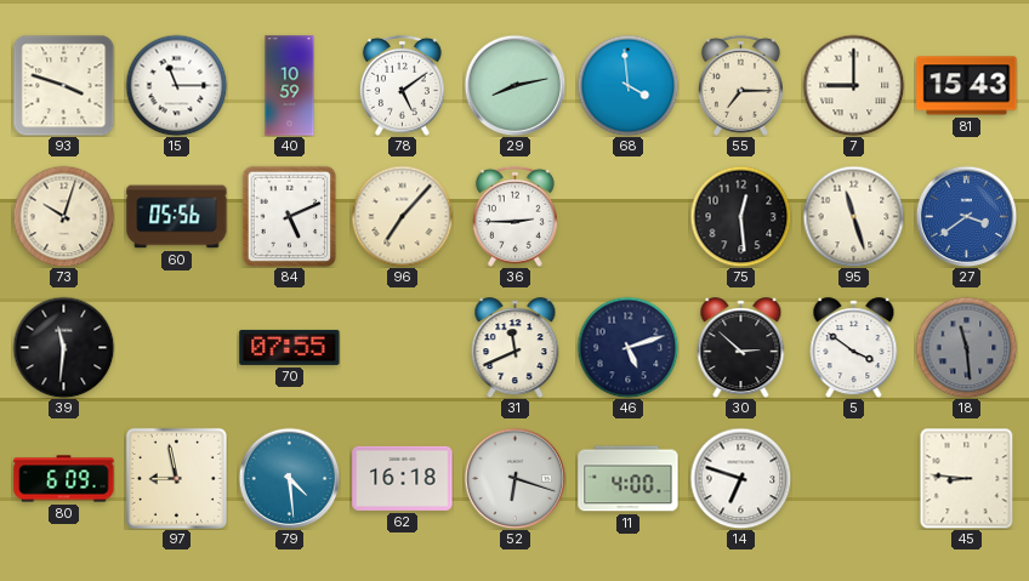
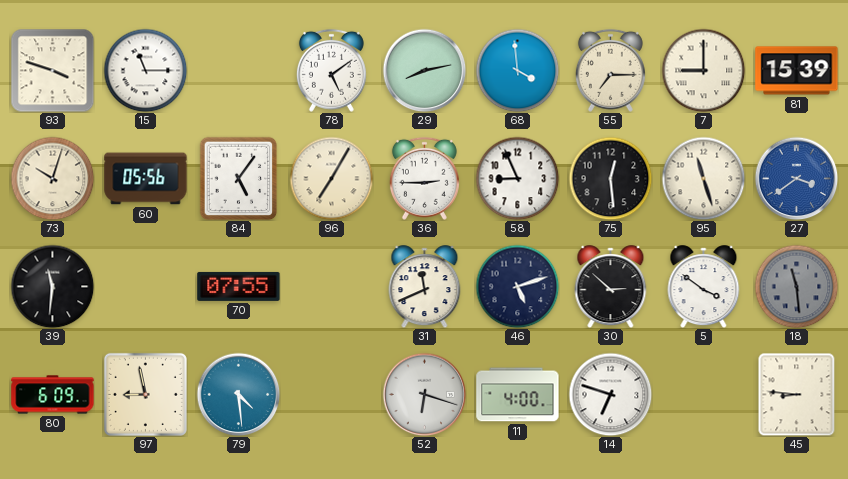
40: 10:59 -> none
81: 15:43 -> 15:39
84: 5:11 -> 5:06
96: 7:07 -> 7:05
58: none -> 8:56
62: 16:18 -> none
